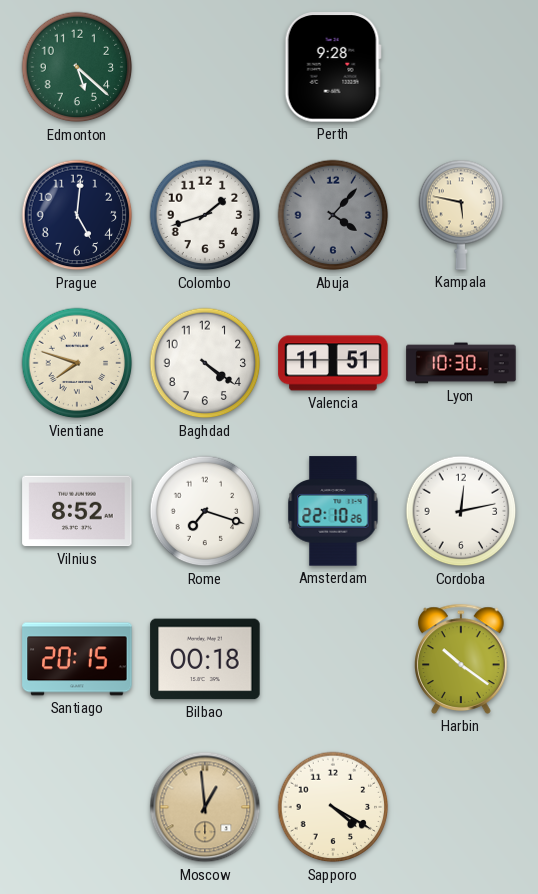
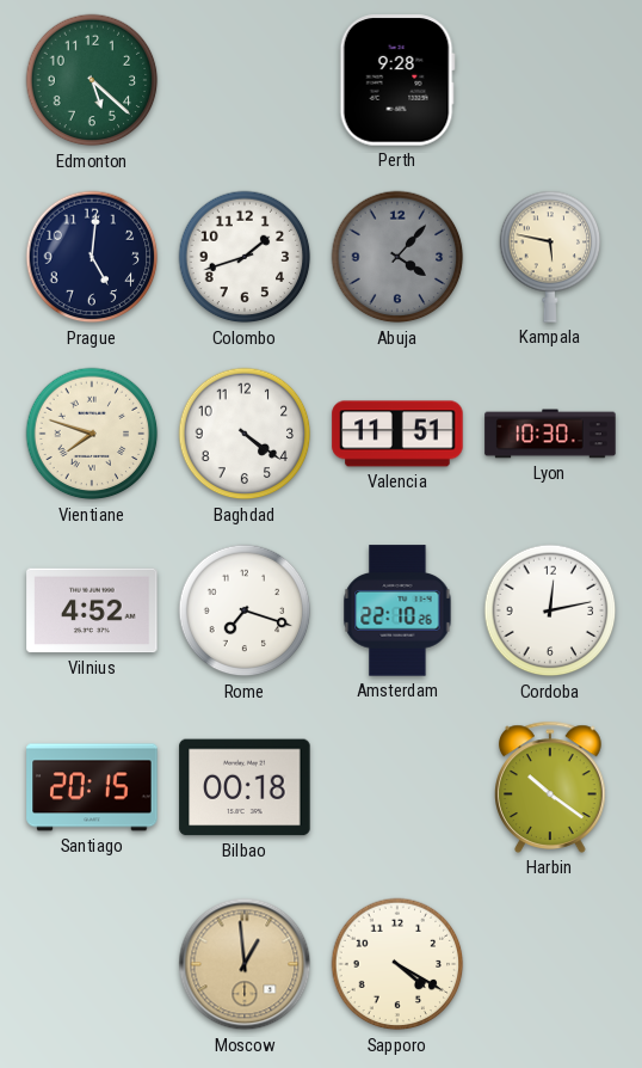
Vilnius: 8:52 -> 4:52
